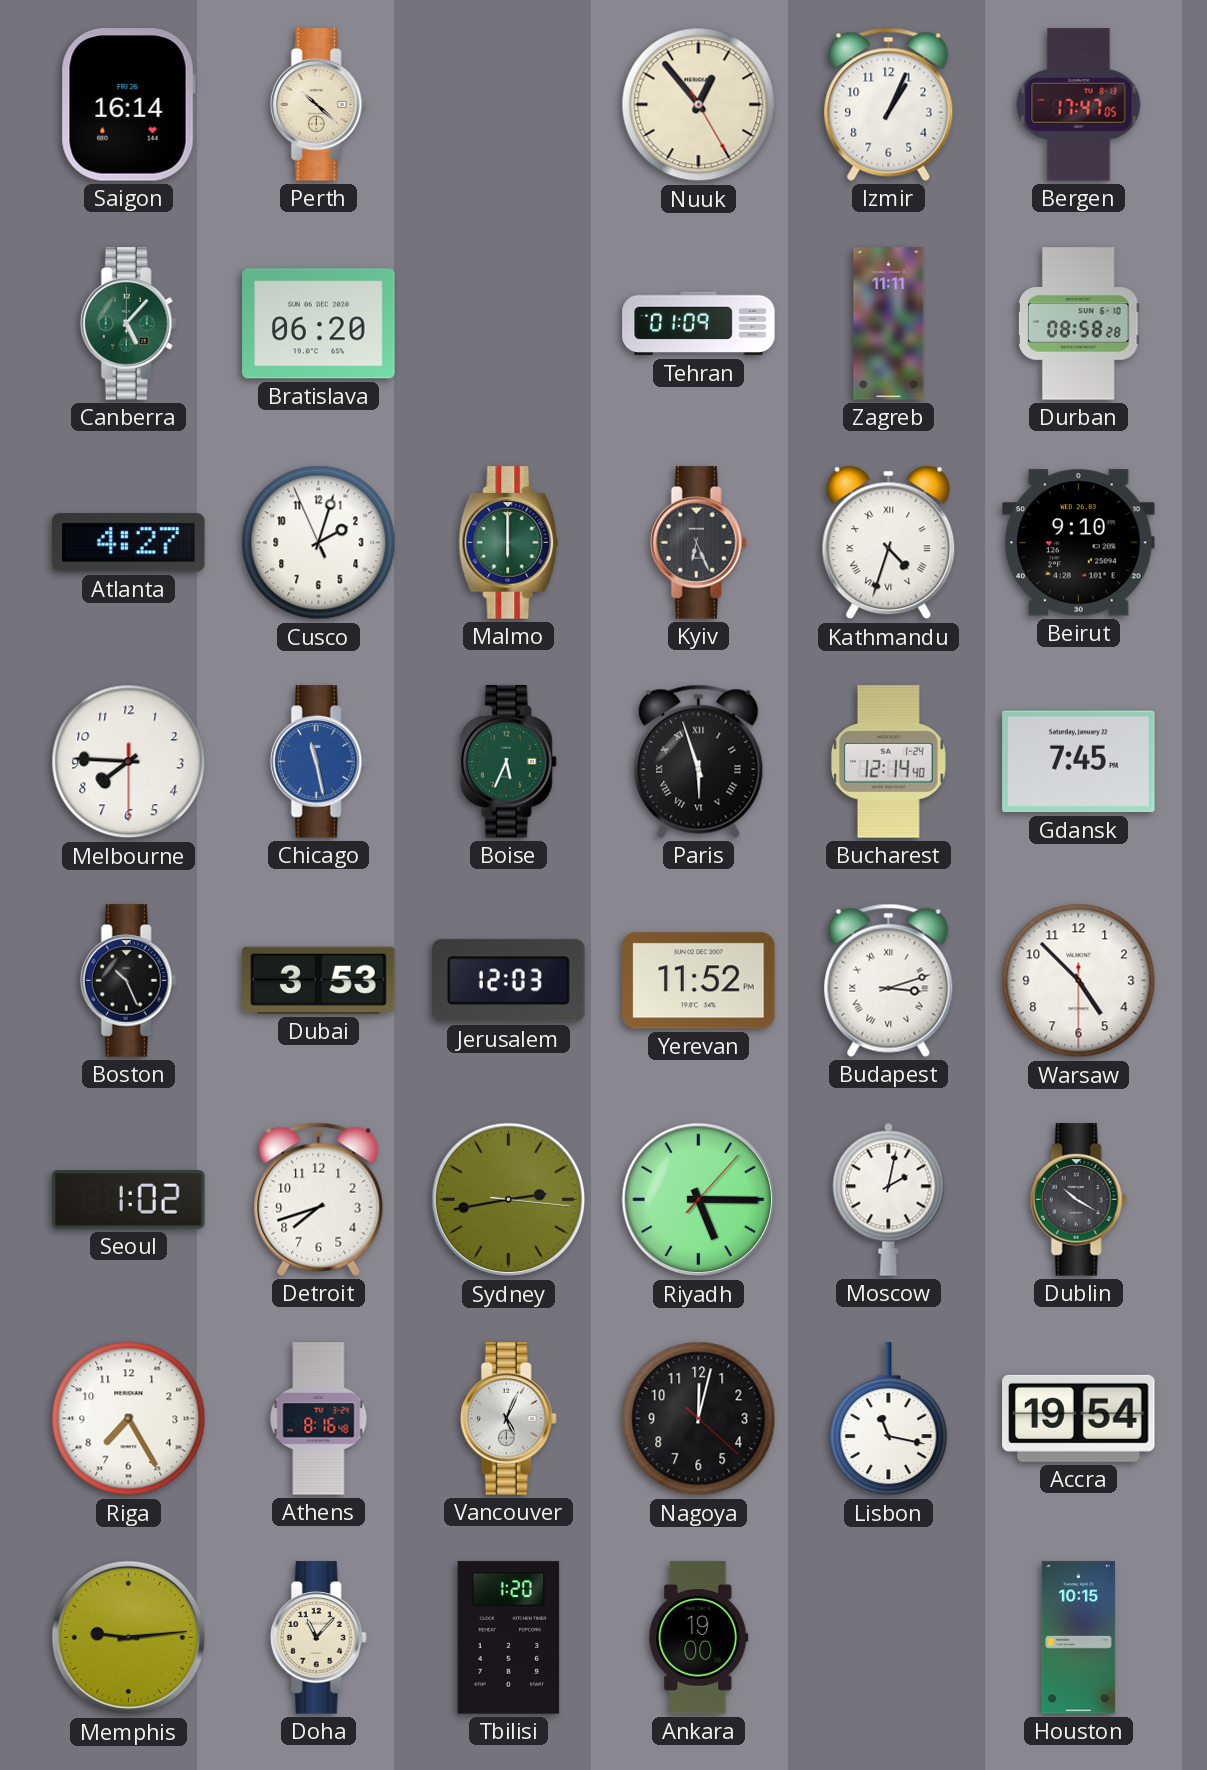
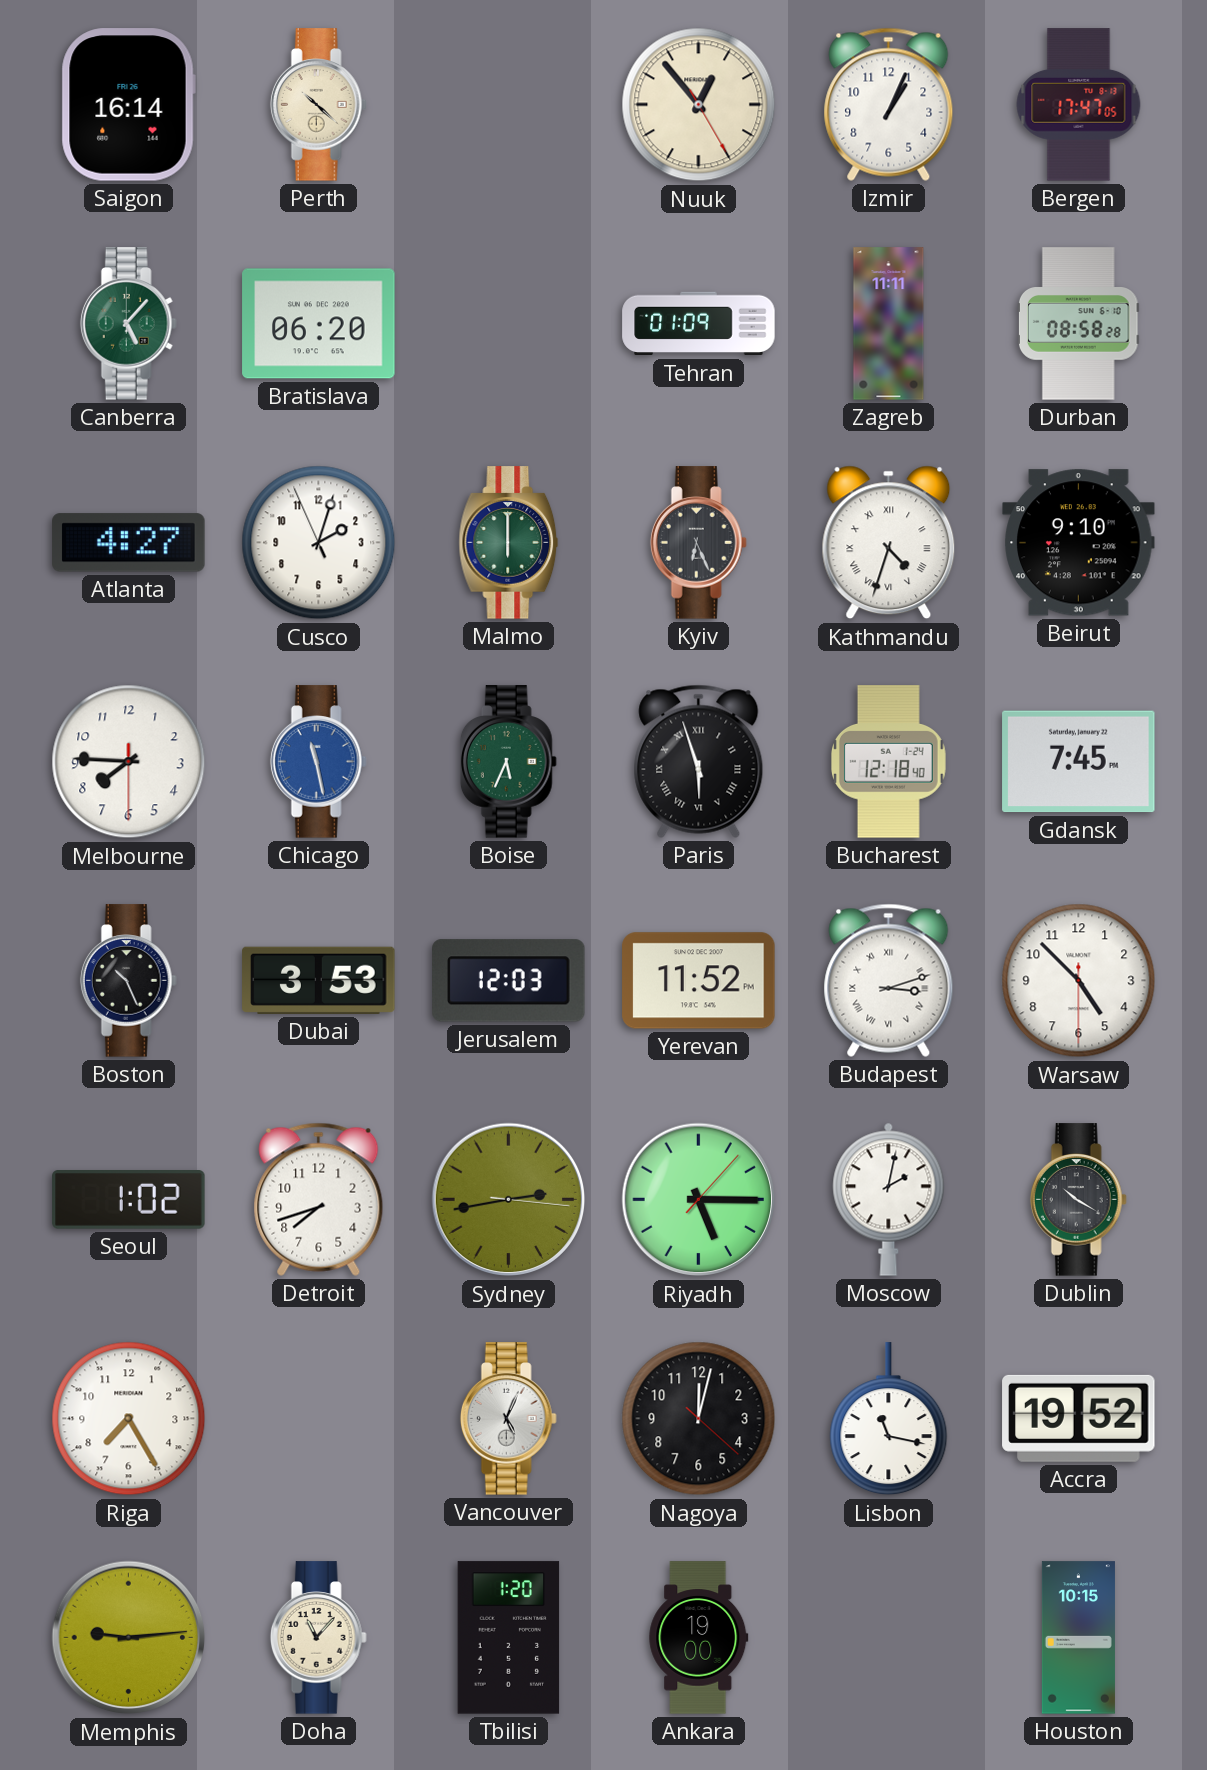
Bucharest: 12:14 -> 12:18
Athens: 8:16 -> none
Accra: 19:54 -> 19:52
